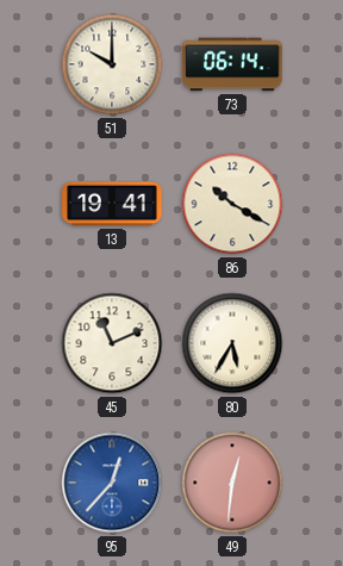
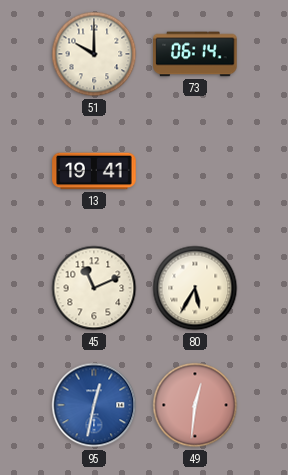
86: 10:20 -> none
95: 12:37 -> 12:32
